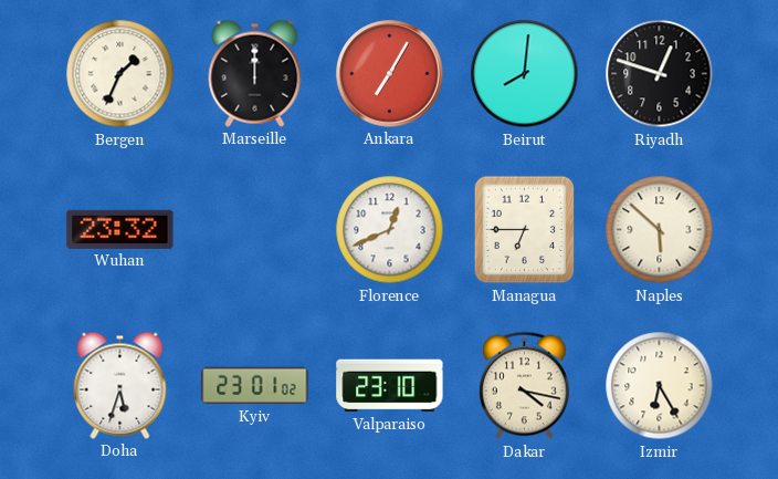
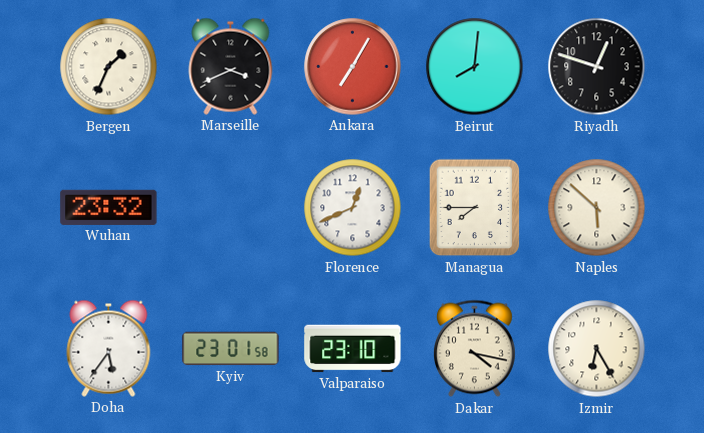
Marseille: 12:00 -> 3:41
Managua: 6:45 -> 7:45
Doha: 5:33 -> 5:36
Kyiv: 23:01:02 -> 23:01:58
